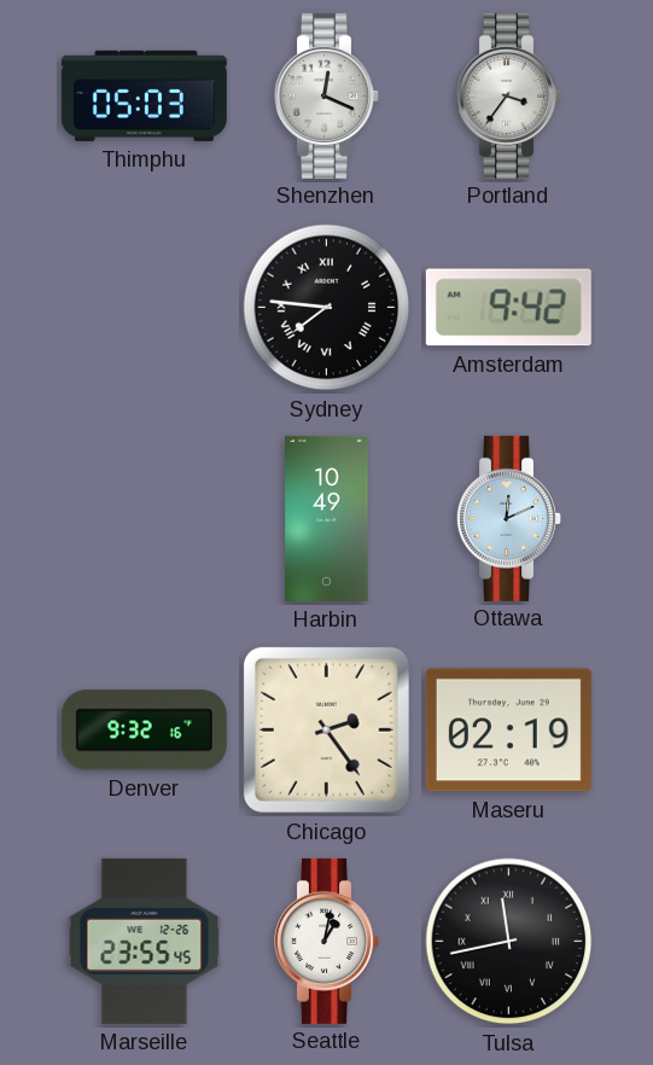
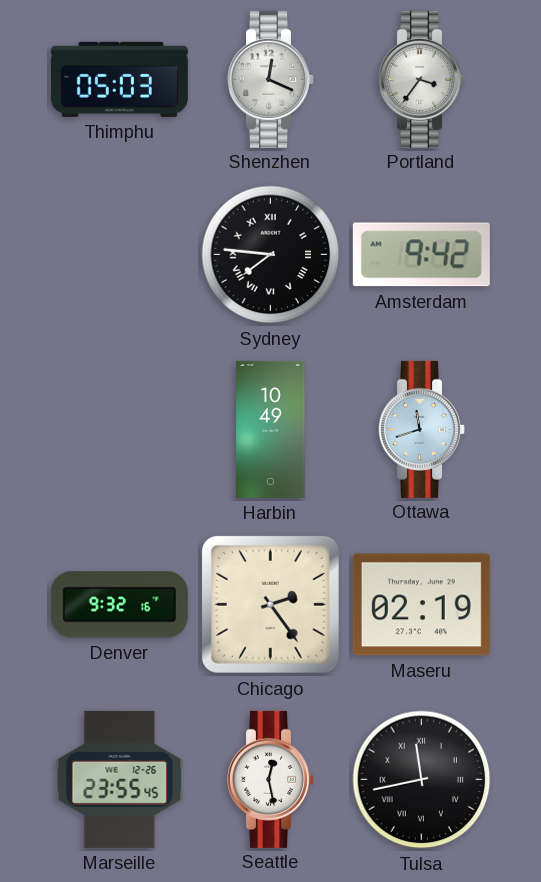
Ottawa: 12:11 -> 11:42
Seattle: 1:02 -> 12:28
